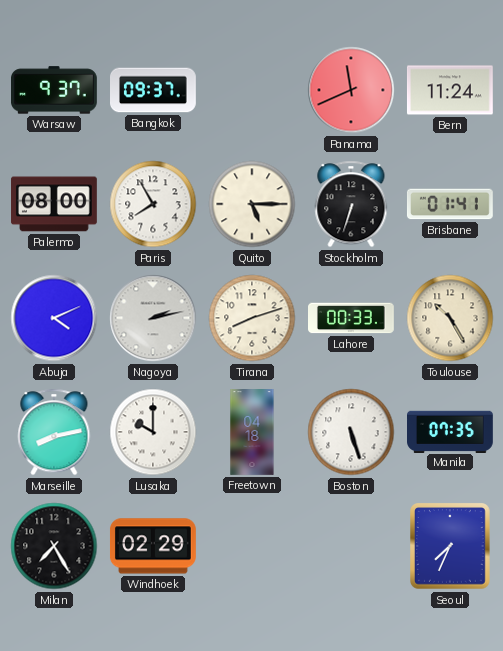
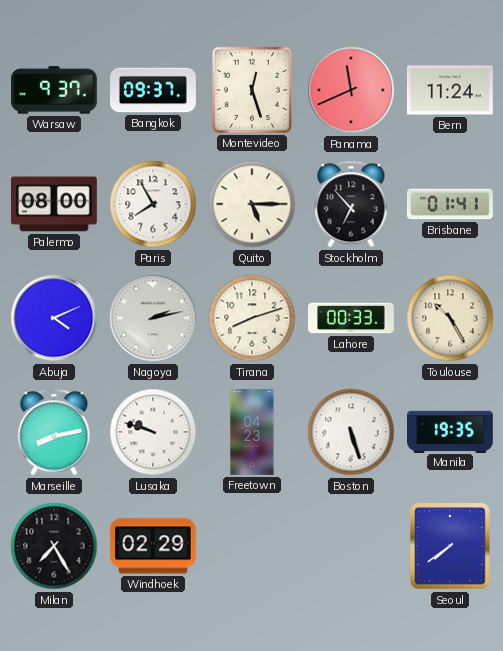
Montevideo: none -> 12:27
Stockholm: 6:33 -> 6:53
Lusaka: 10:00 -> 9:48
Freetown: 04:18 -> 04:23
Manila: 07:35 -> 19:35
Seoul: 7:34 -> 7:39
